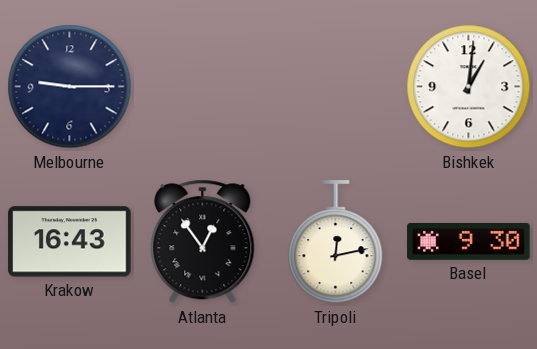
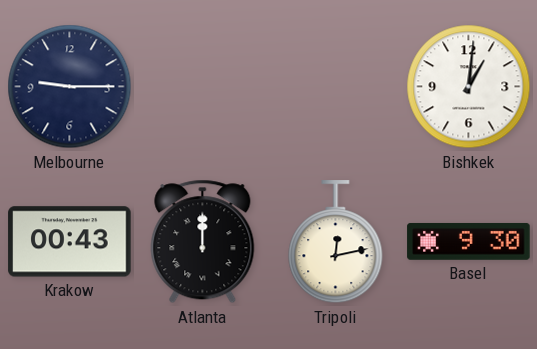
Krakow: 16:43 -> 00:43
Atlanta: 12:54 -> 12:00
